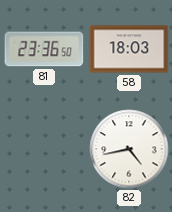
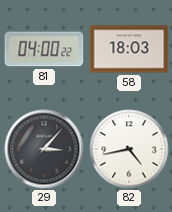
81: 23:36 -> 04:00
29: none -> 3:07
